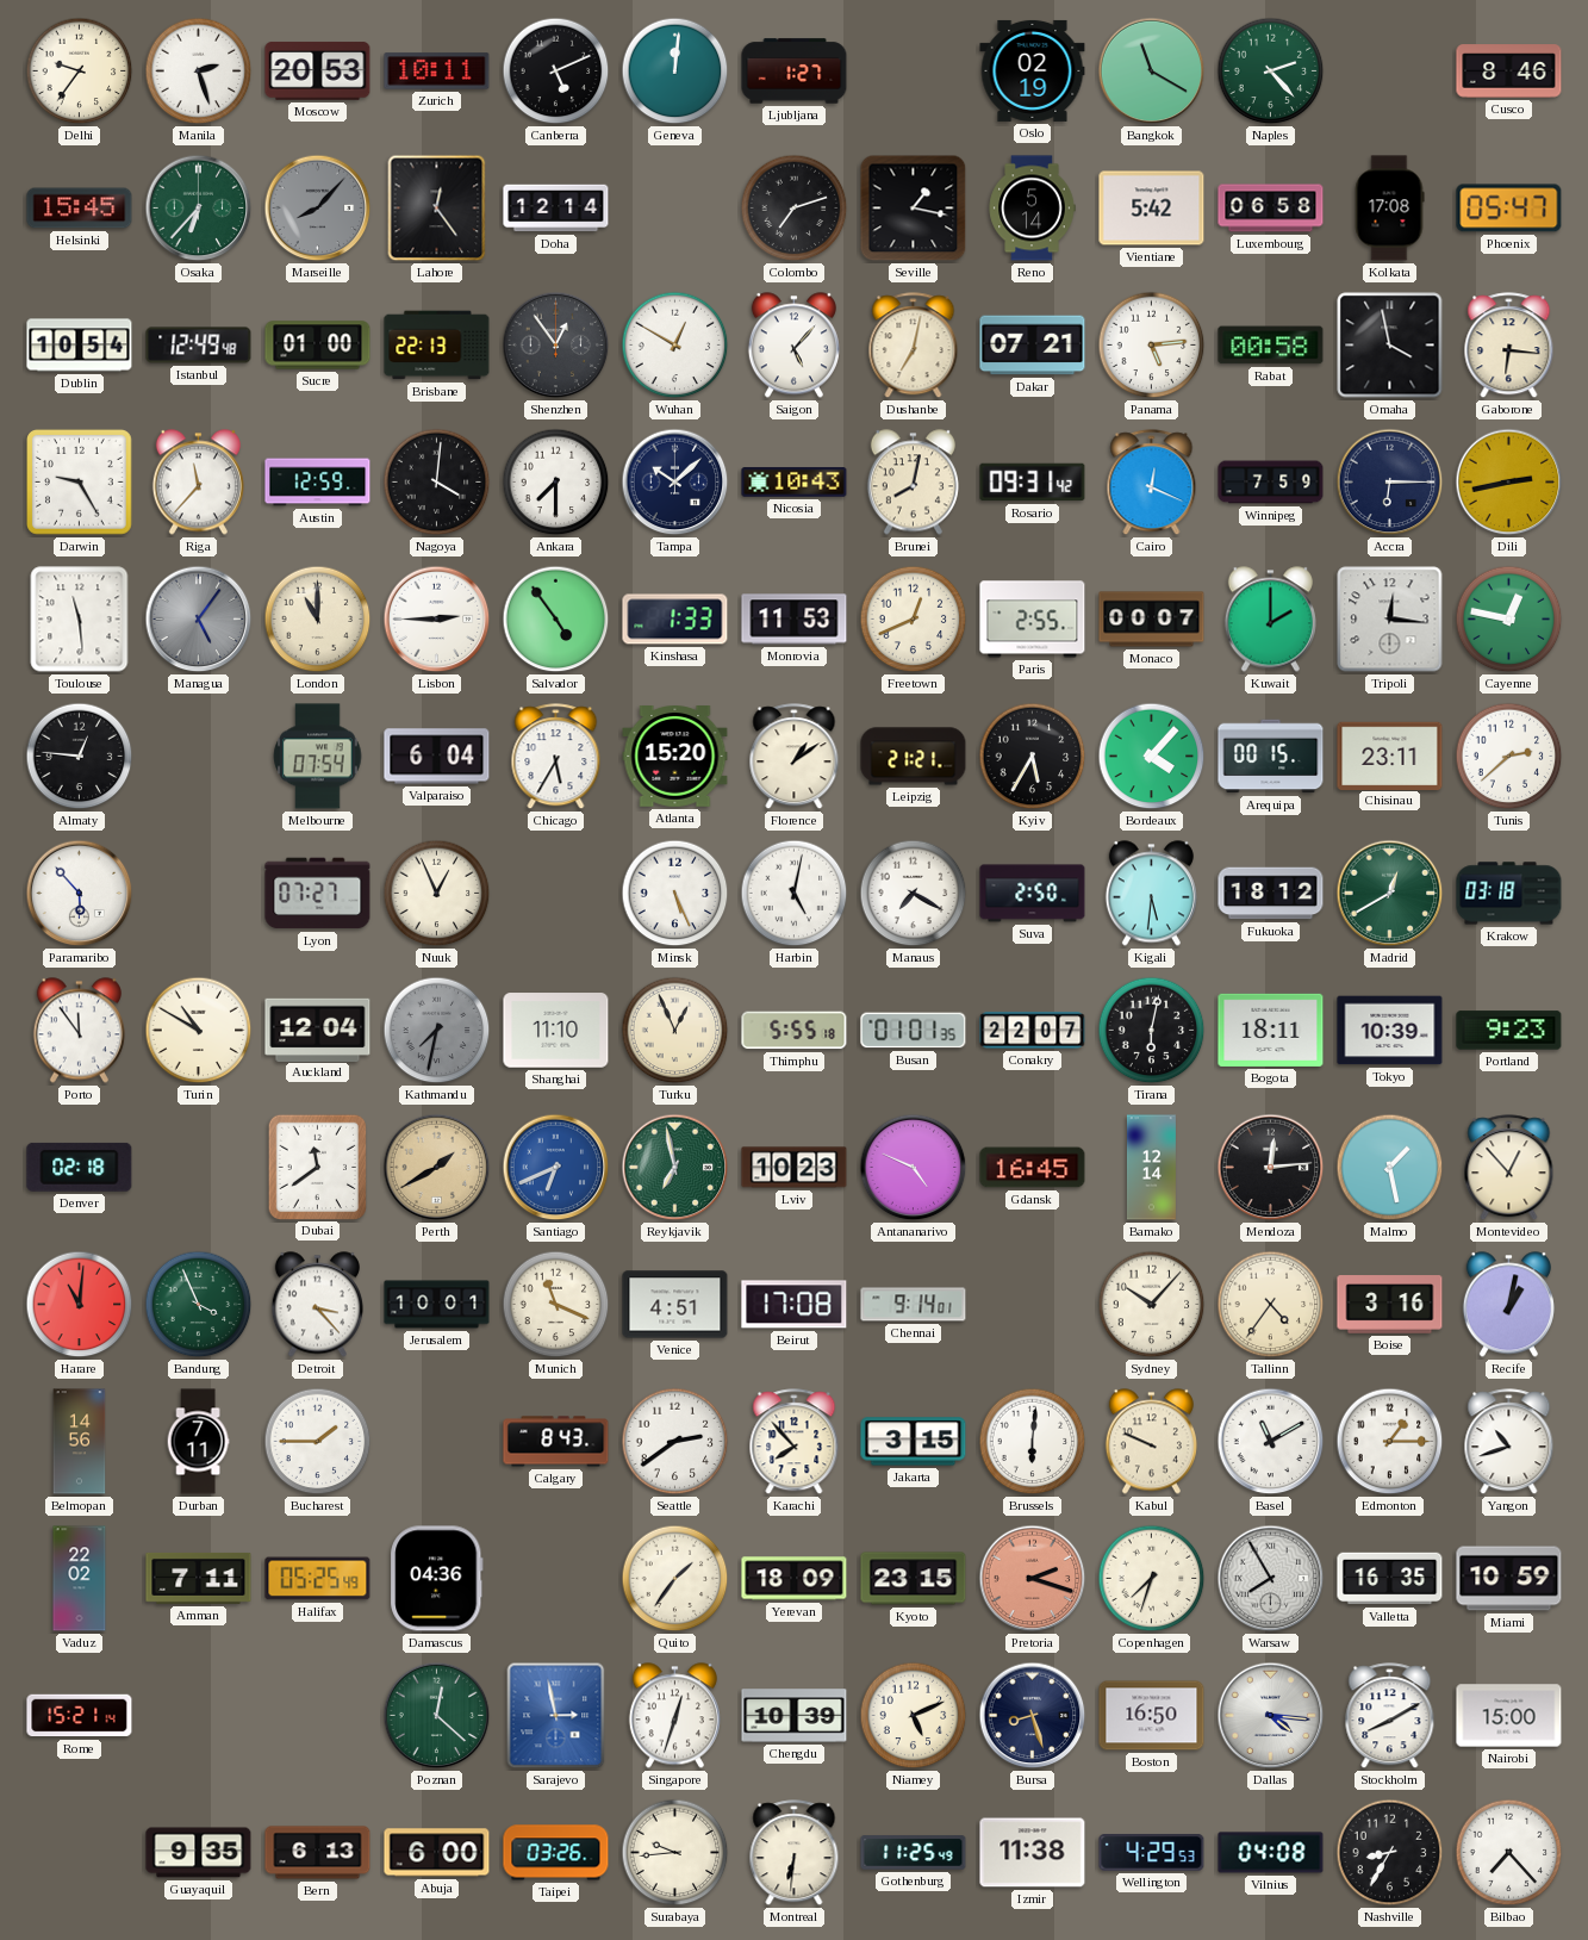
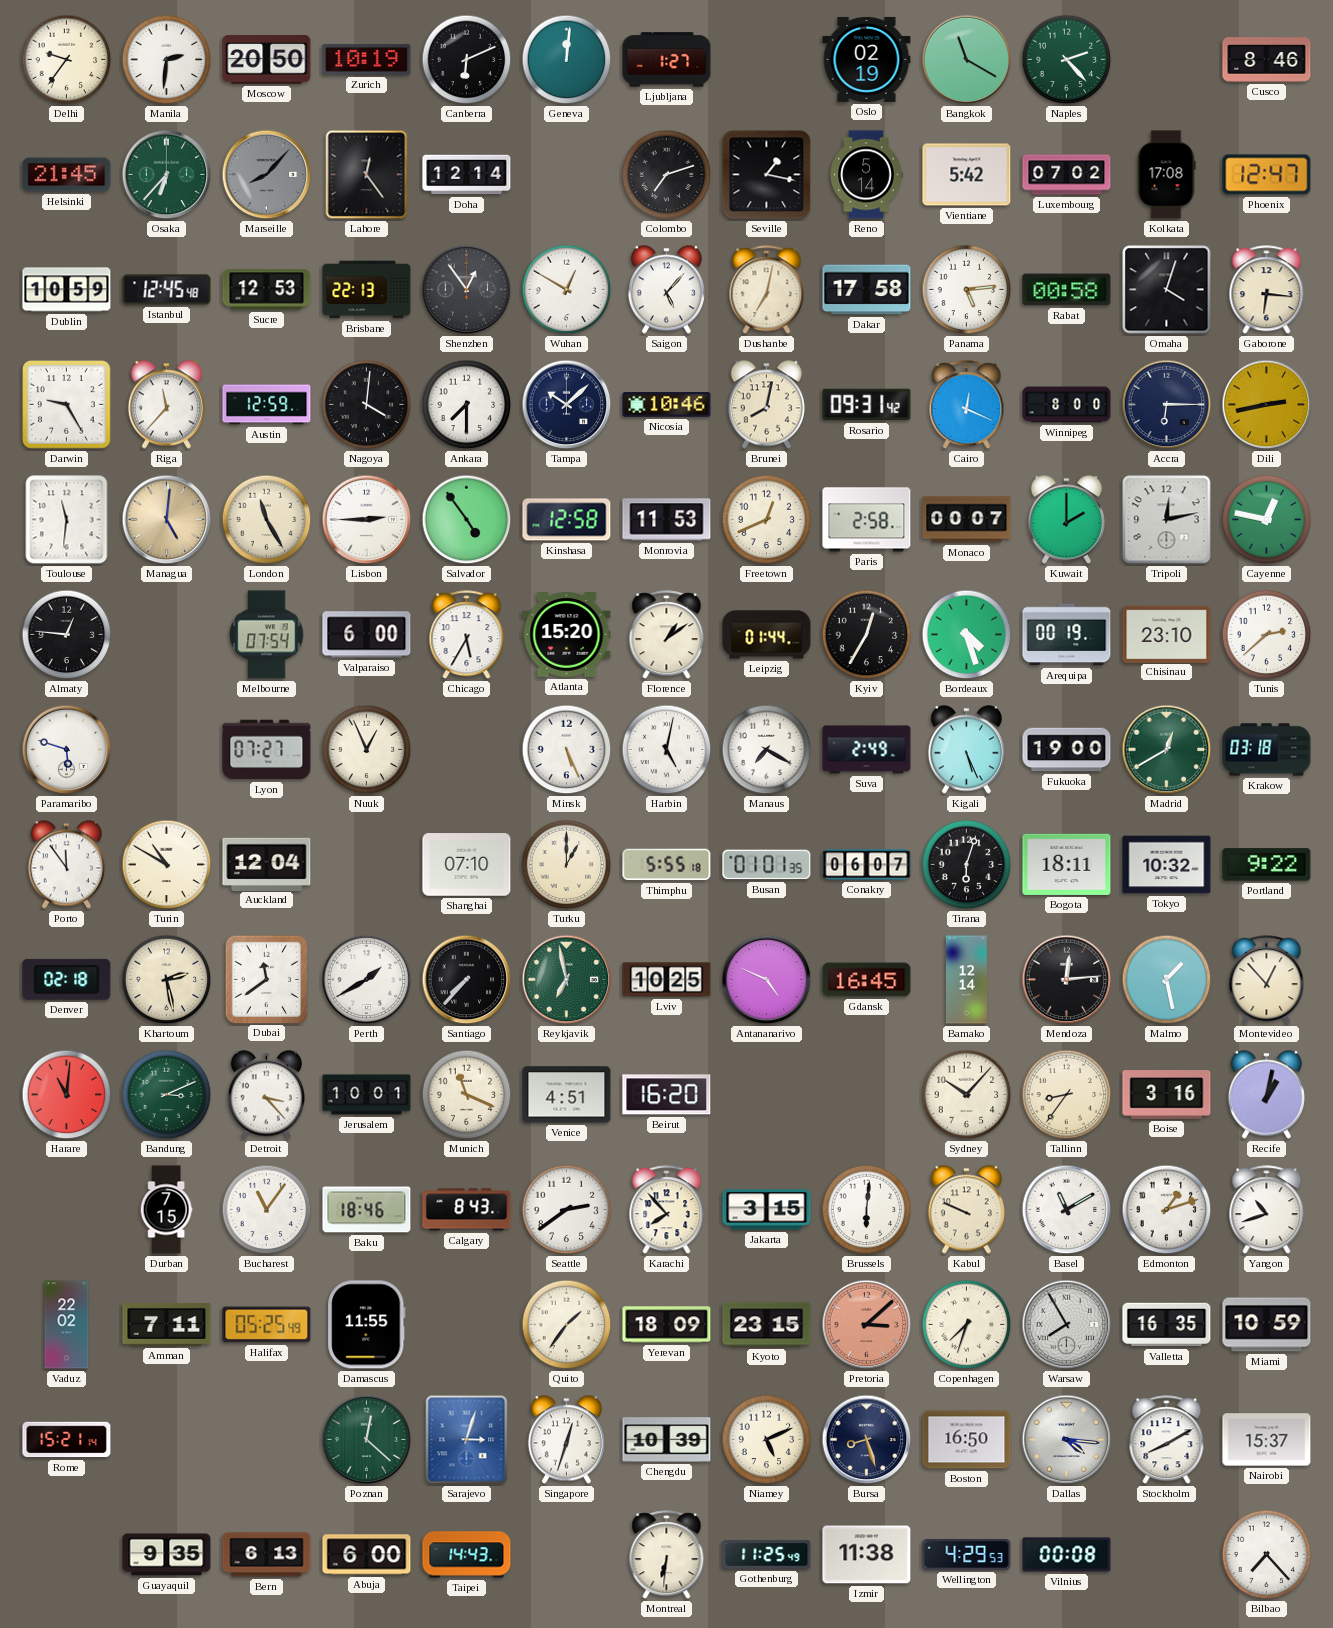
Manila: 2:27 -> 2:31
Moscow: 20:53 -> 20:50
Zurich: 10:11 -> 10:19
Canberra: 5:11 -> 6:11
Helsinki: 15:45 -> 21:45
Luxembourg: 06:58 -> 07:02
Phoenix: 05:47 -> 12:47
Dublin: 10:54 -> 10:59
Istanbul: 12:49 -> 12:45
Sucre: 01:00 -> 12:53
Dakar: 07:21 -> 17:58
Omaha: 3:58 -> 4:03
Nicosia: 10:43 -> 10:46
Winnipeg: 7:59 -> 8:00
Toulouse: 11:29 -> 11:31
Managua: 5:06 -> 5:01
Managua dial: grey -> champagne
London: 11:00 -> 11:25
Kinshasa: 1:33 -> 12:58
Paris: 2:55 -> 2:58
Tripoli: 12:16 -> 12:13
Valparaiso: 6:04 -> 6:00
Leipzig: 21:21 -> 01:44
Kyiv: 5:35 -> 12:35
Bordeaux: 4:07 -> 4:27
Arequipa: 00:15 -> 00:19
Chisinau: 23:11 -> 23:10
Paramaribo: 5:53 -> 5:48
Suva: 2:50 -> 2:49
Kigali: 5:31 -> 5:26
Fukuoka: 18:12 -> 19:00
Kathmandu: 7:32 -> none
Shanghai: 11:10 -> 07:10
Turku: 12:56 -> 1:00
Conakry: 22:07 -> 06:07
Tirana: 6:02 -> 6:03
Tokyo: 10:39 -> 10:32
Portland: 9:23 -> 9:22
Khartoum: none -> 2:28
Perth dial: champagne -> white
Santiago: 6:41 -> 7:37
Santiago dial: blue -> black
Lviv: 10:23 -> 10:25
Bandung: 3:56 -> 3:11
Beirut: 17:08 -> 16:20
Chennai: 9:14 -> none
Tallinn: 4:36 -> 8:36
Belmopan: 14:56 -> none
Durban: 7:11 -> 7:15
Bucharest: 1:45 -> 11:06
Baku: none -> 18:46
Edmonton: 1:15 -> 1:12
Damascus: 04:36 -> 11:55
Pretoria: 2:18 -> 3:08
Sarajevo: 2:58 -> 3:03
Nairobi: 15:00 -> 15:37
Taipei: 03:26 -> 14:43
Surabaya: 9:44 -> none
Vilnius: 04:08 -> 00:08
Nashville: 8:35 -> none
